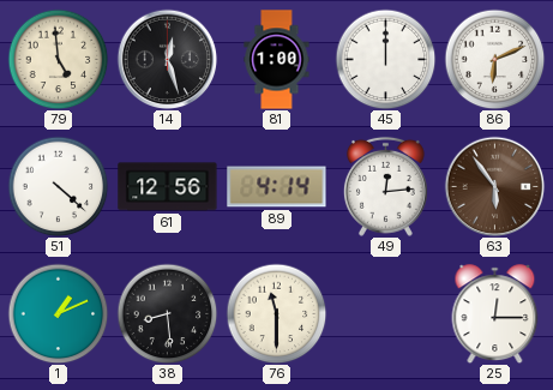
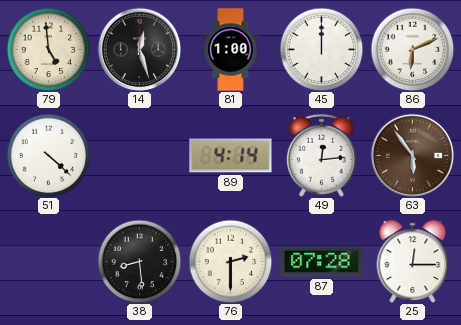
61: 12:56 -> none
1: 1:11 -> none
76: 11:30 -> 2:30
87: none -> 07:28
